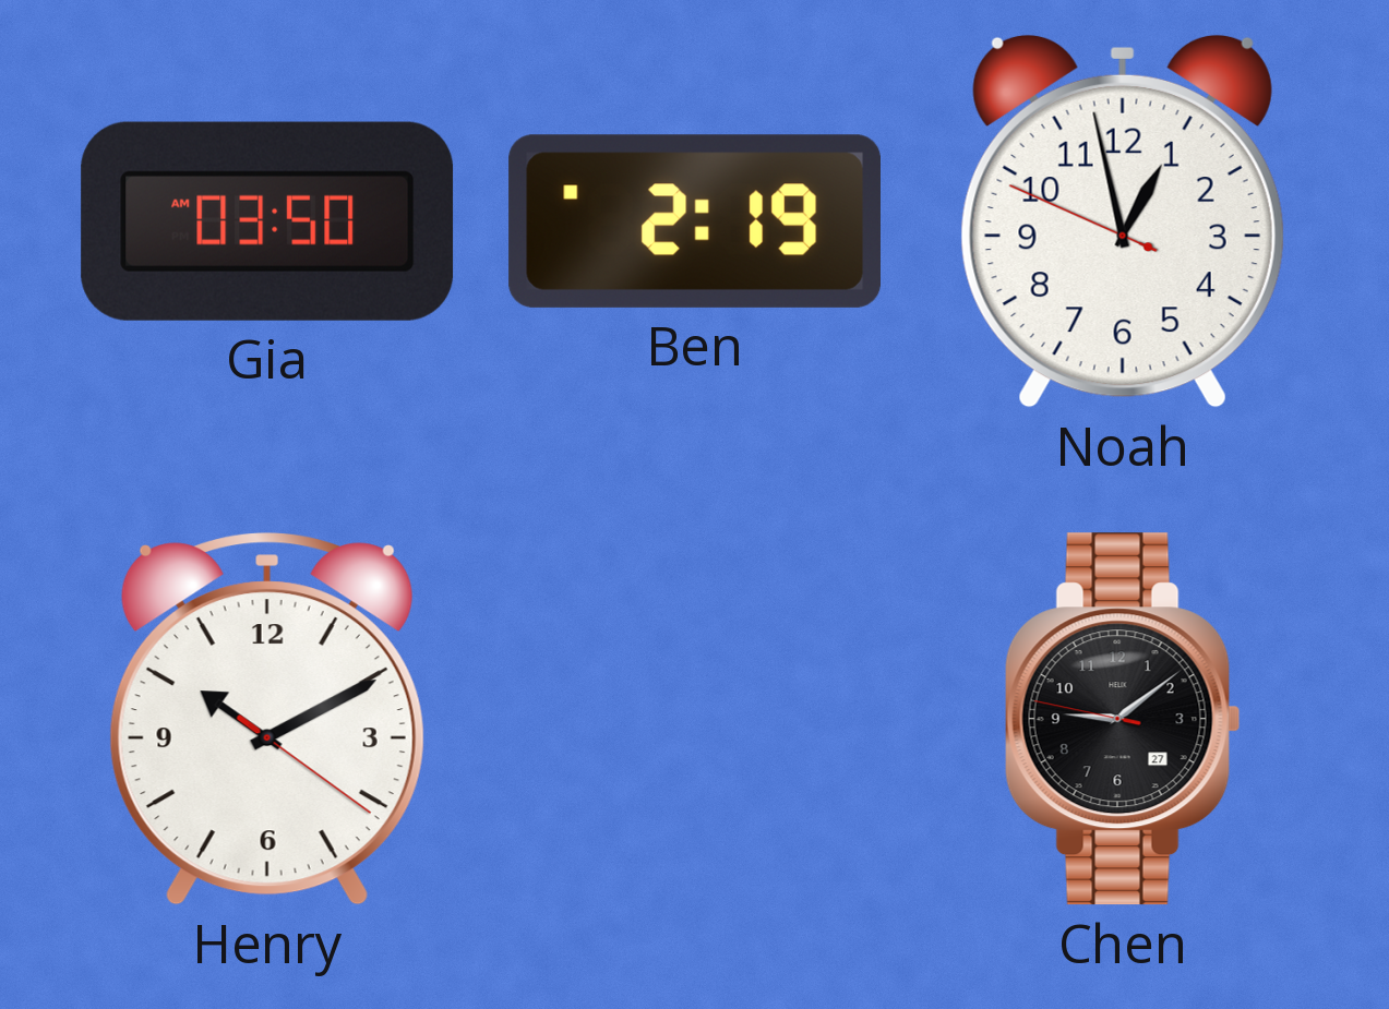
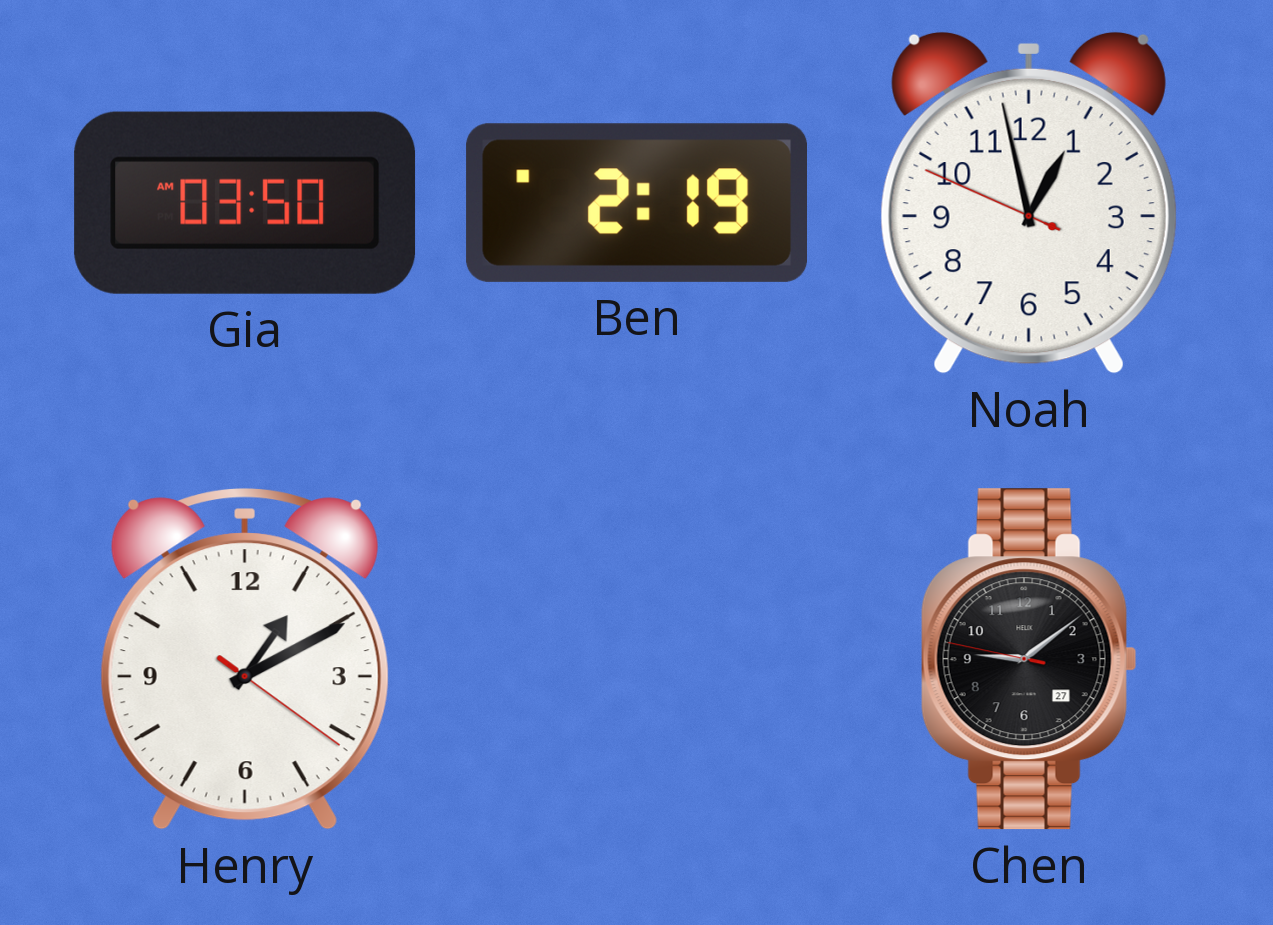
Henry: 10:10 -> 1:10
